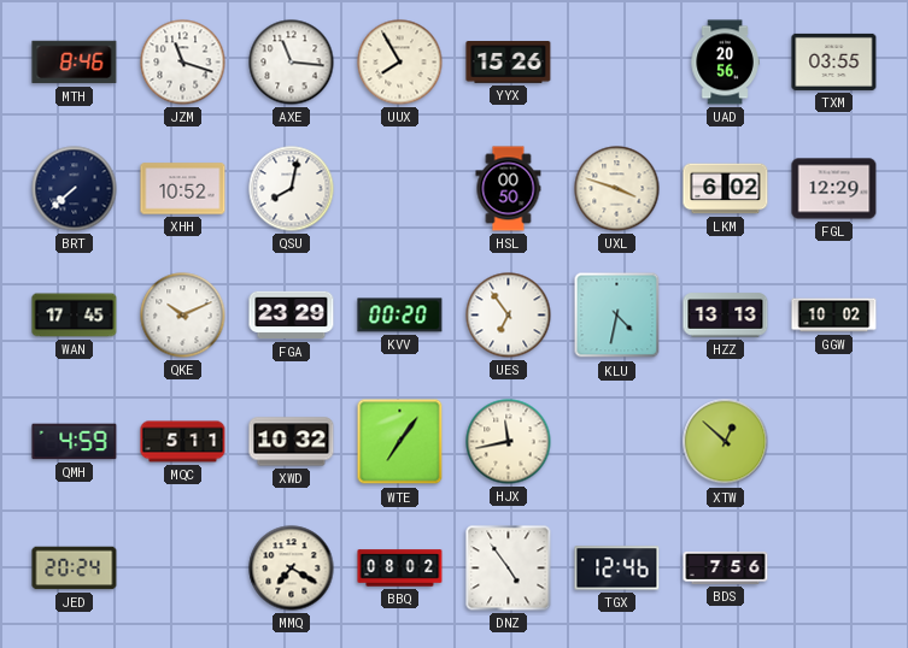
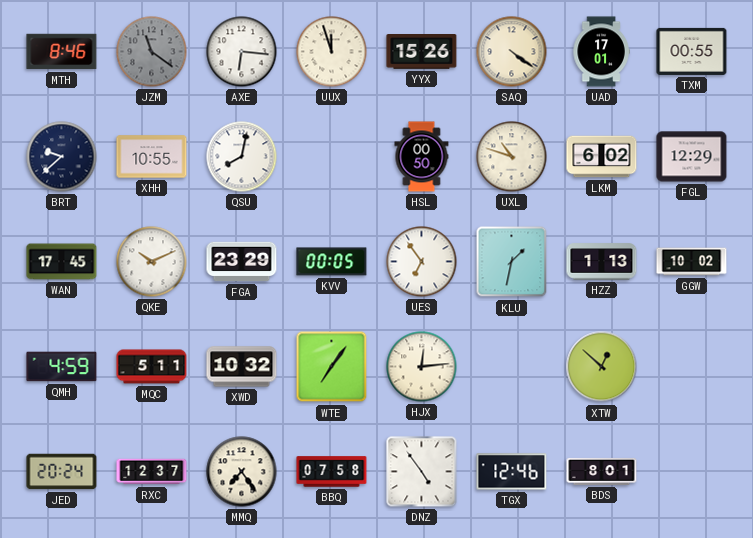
JZM: 11:18 -> 11:21
JZM dial: white -> grey
AXE: 11:16 -> 6:16
UUX: 7:55 -> 11:57
SAQ: none -> 4:21
UAD: 20:56 -> 17:01
TXM: 03:55 -> 00:55
BRT: 7:38 -> 9:38
XHH: 10:52 -> 10:55
UXL: 3:48 -> 10:48
KVV: 00:20 -> 00:05
KLU: 4:32 -> 1:32
HZZ: 13:13 -> 1:13
HJX: 11:43 -> 12:14
RXC: none -> 12:37
MMQ: 7:20 -> 7:24
BBQ: 08:02 -> 07:58
BDS: 7:56 -> 8:01
